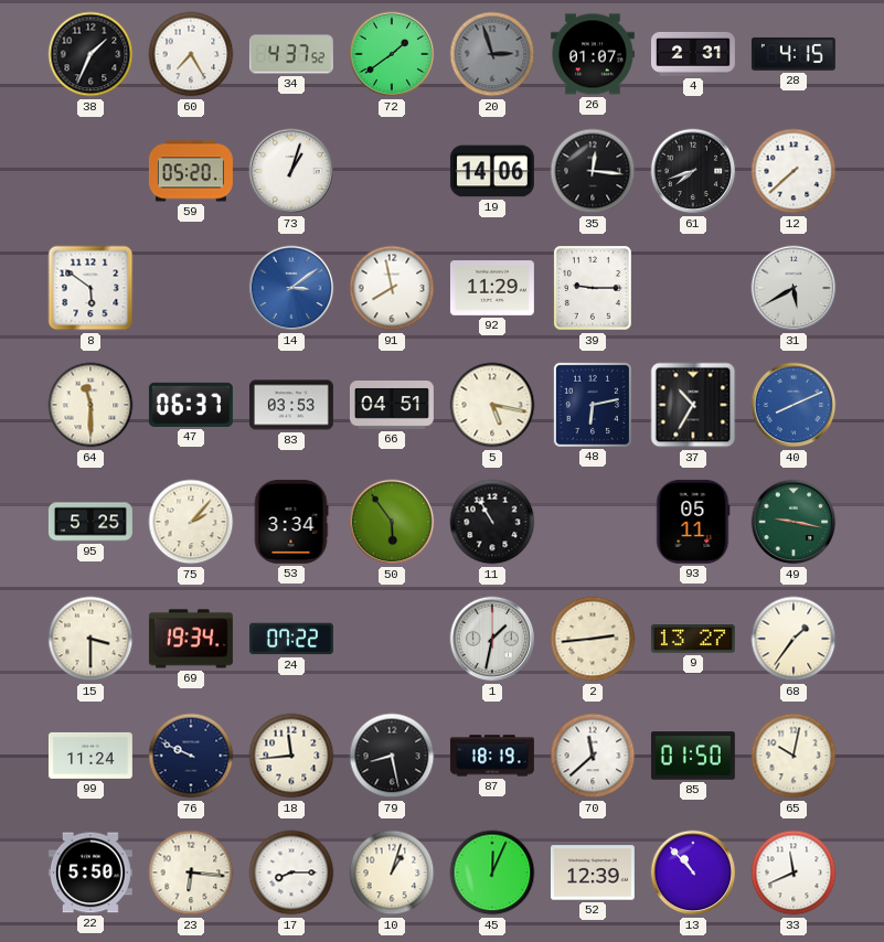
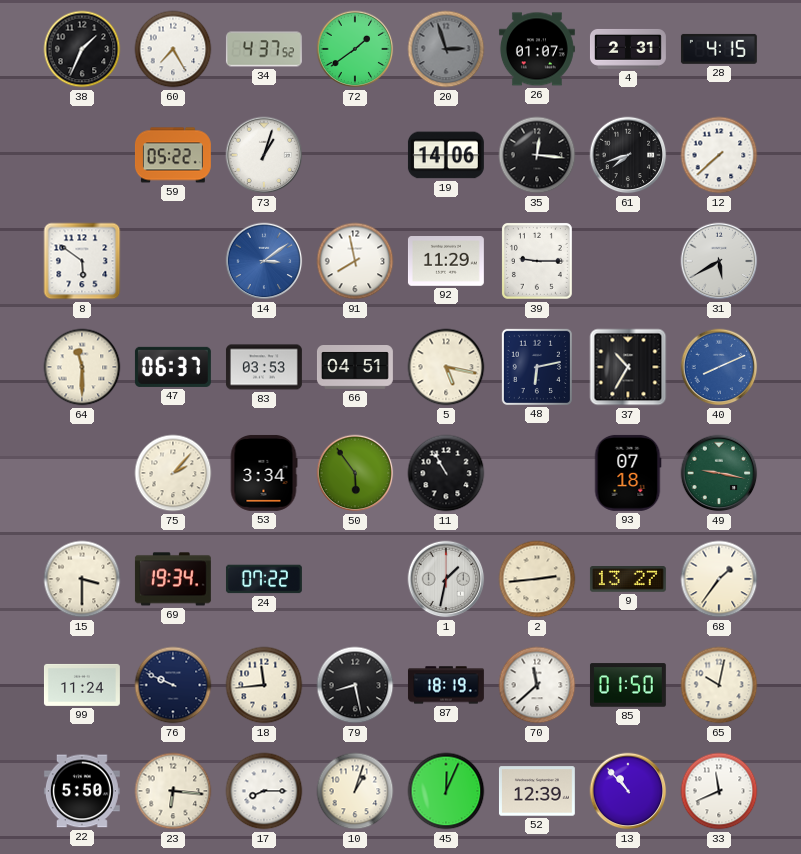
59: 05:20 -> 05:22
95: 5:25 -> none
93: 05:11 -> 07:18
